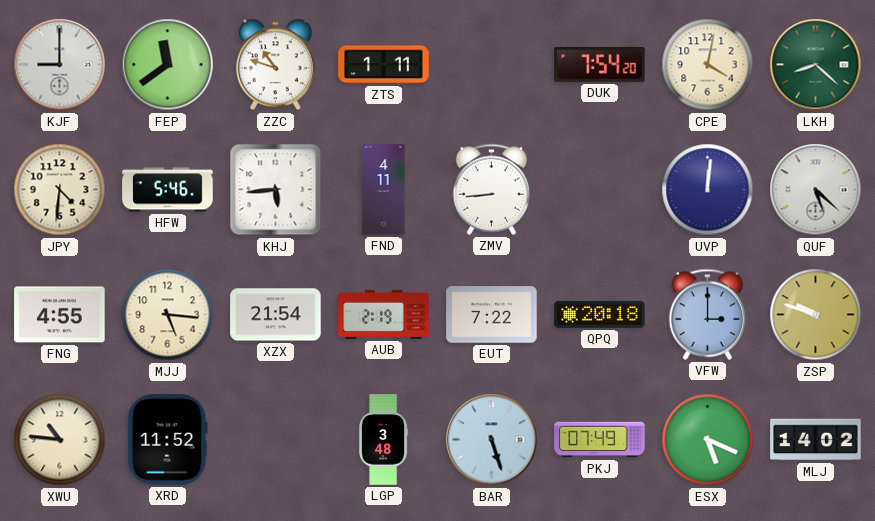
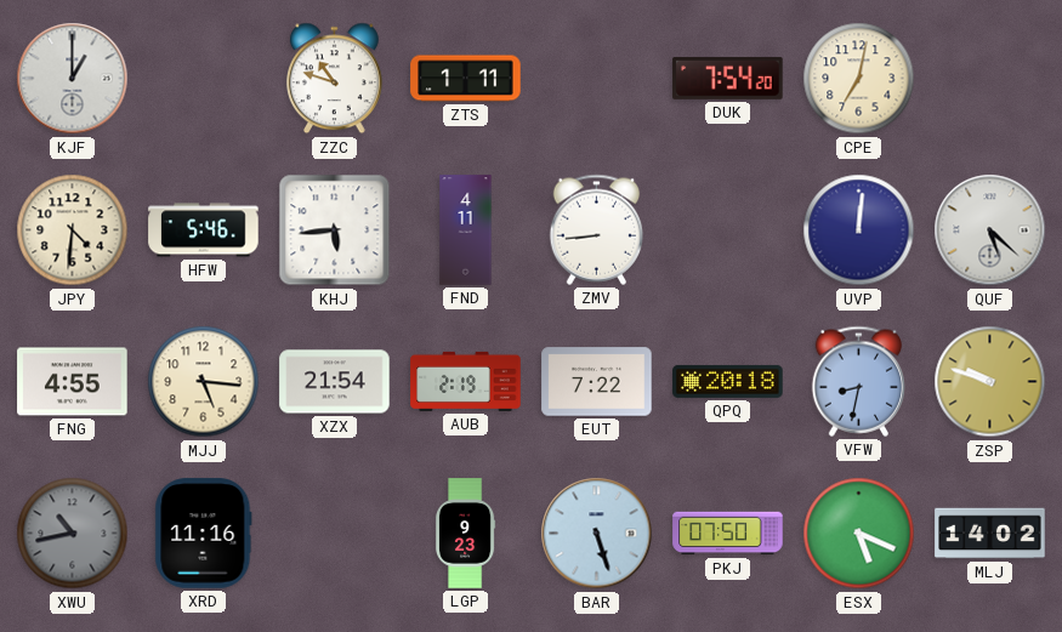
KJF: 9:00 -> 1:00
FEP: 11:39 -> none
CPE: 4:02 -> 7:02
LKH: 8:22 -> none
VFW: 3:00 -> 8:32
XWU: 10:46 -> 10:43
XWU dial: cream -> grey
XRD: 11:52 -> 11:16
LGP: 3:48 -> 9:23
PKJ: 07:49 -> 07:50
